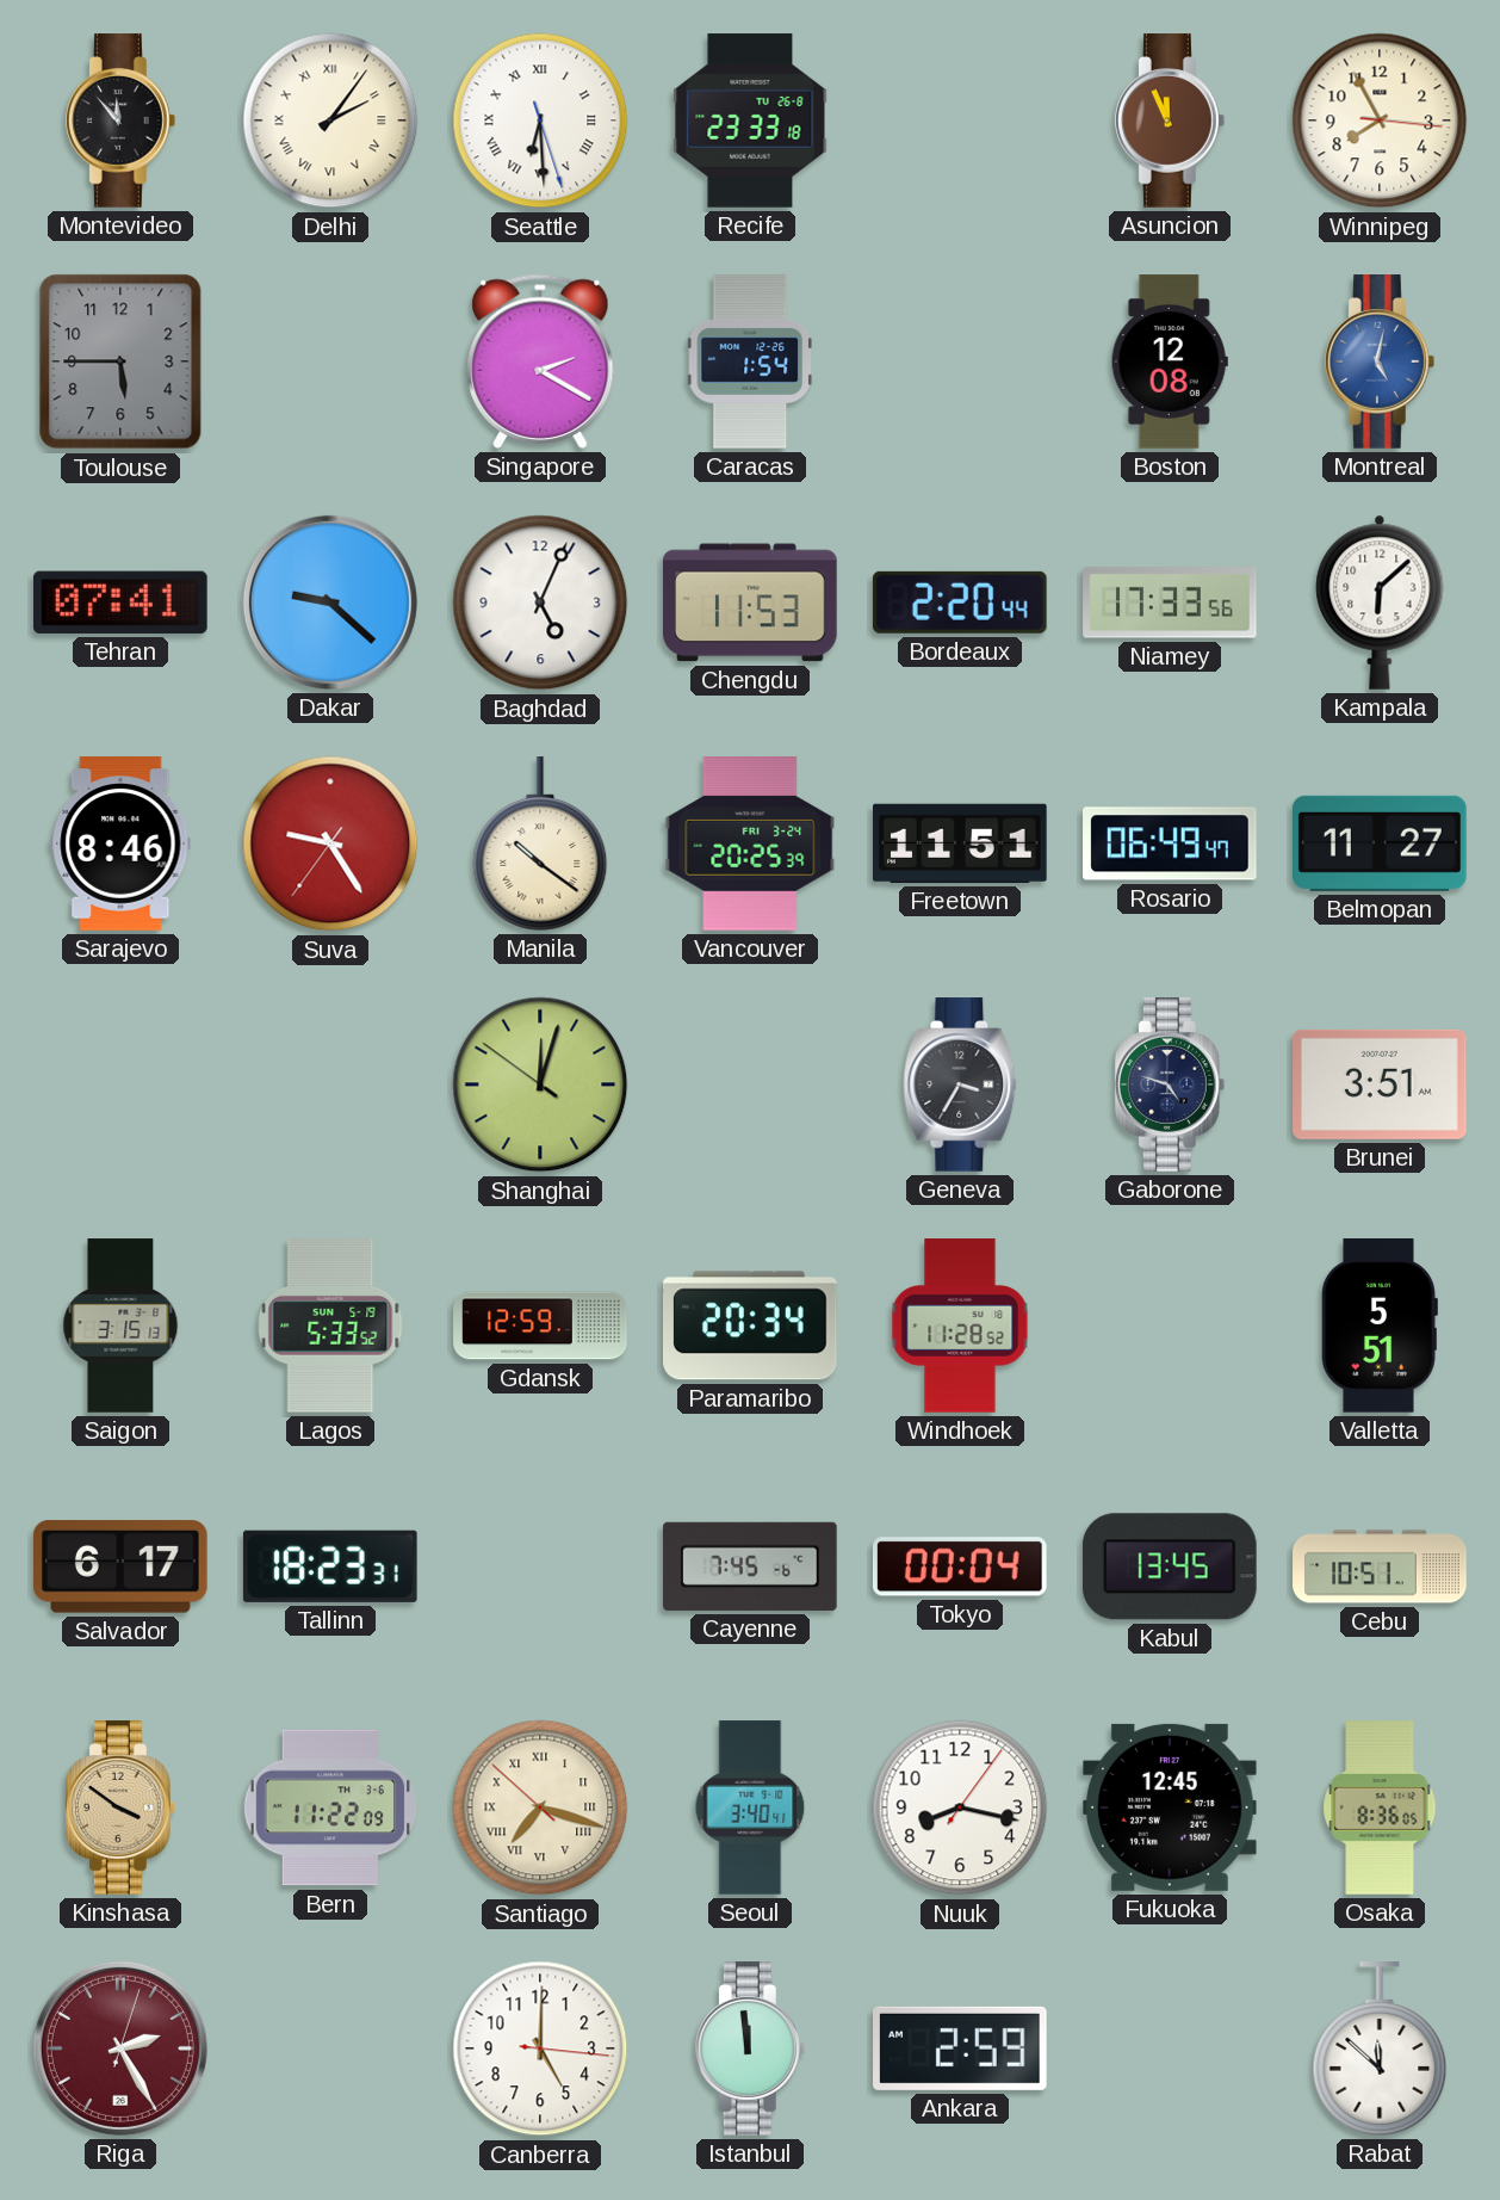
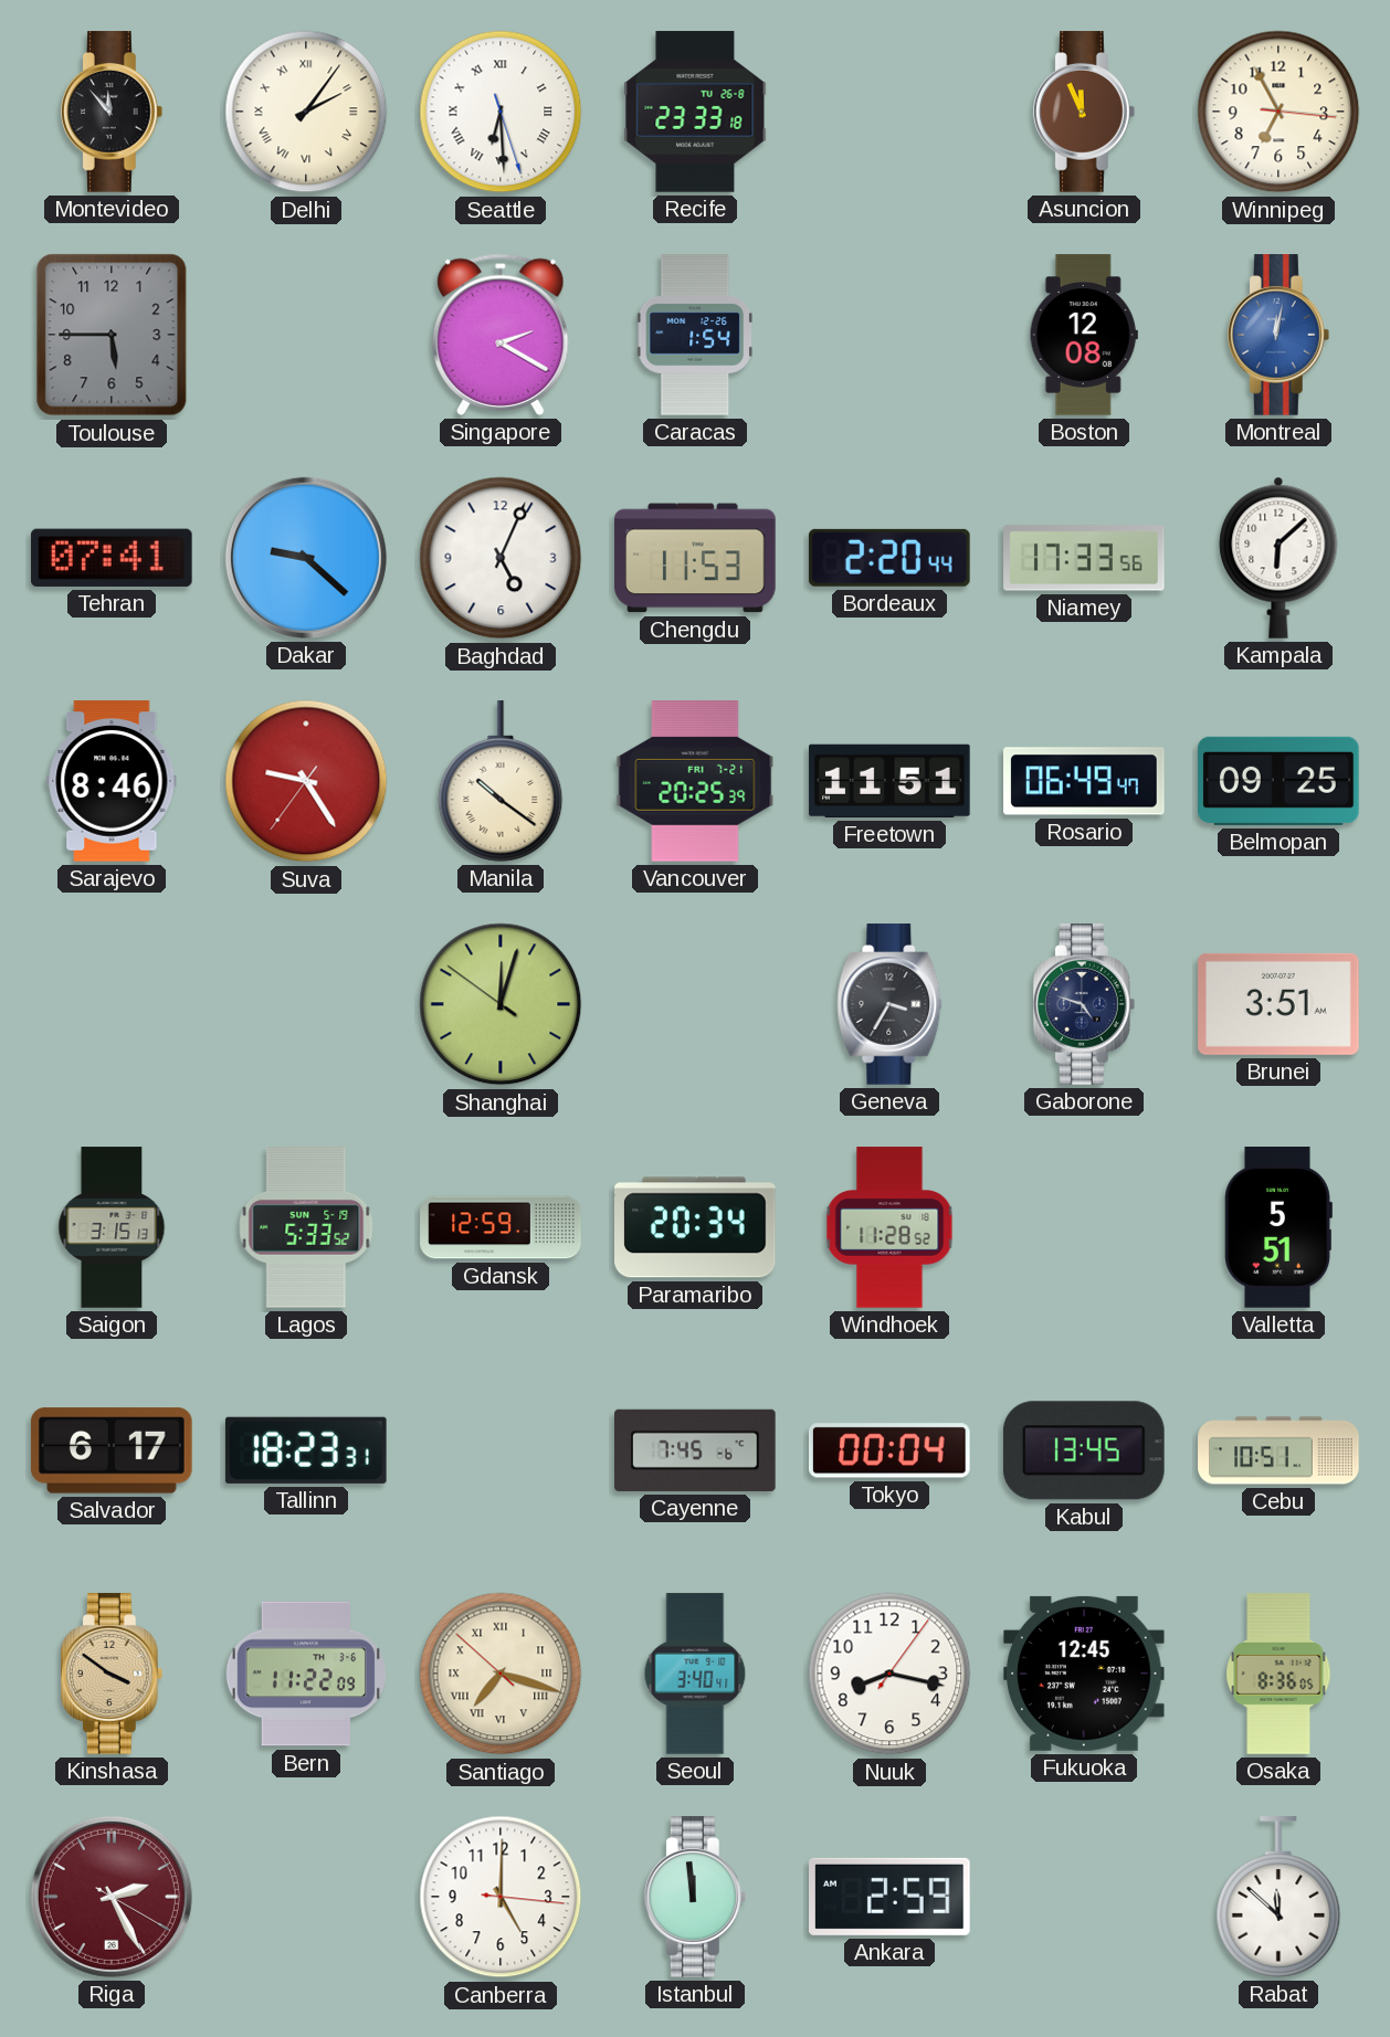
Winnipeg: 7:55 -> 6:55
Montreal: 5:02 -> 12:02
Vancouver date: FRI 3-24 -> FRI 7-21
Belmopan: 11:27 -> 09:25
Riga: 2:25:03 -> 2:25:20
